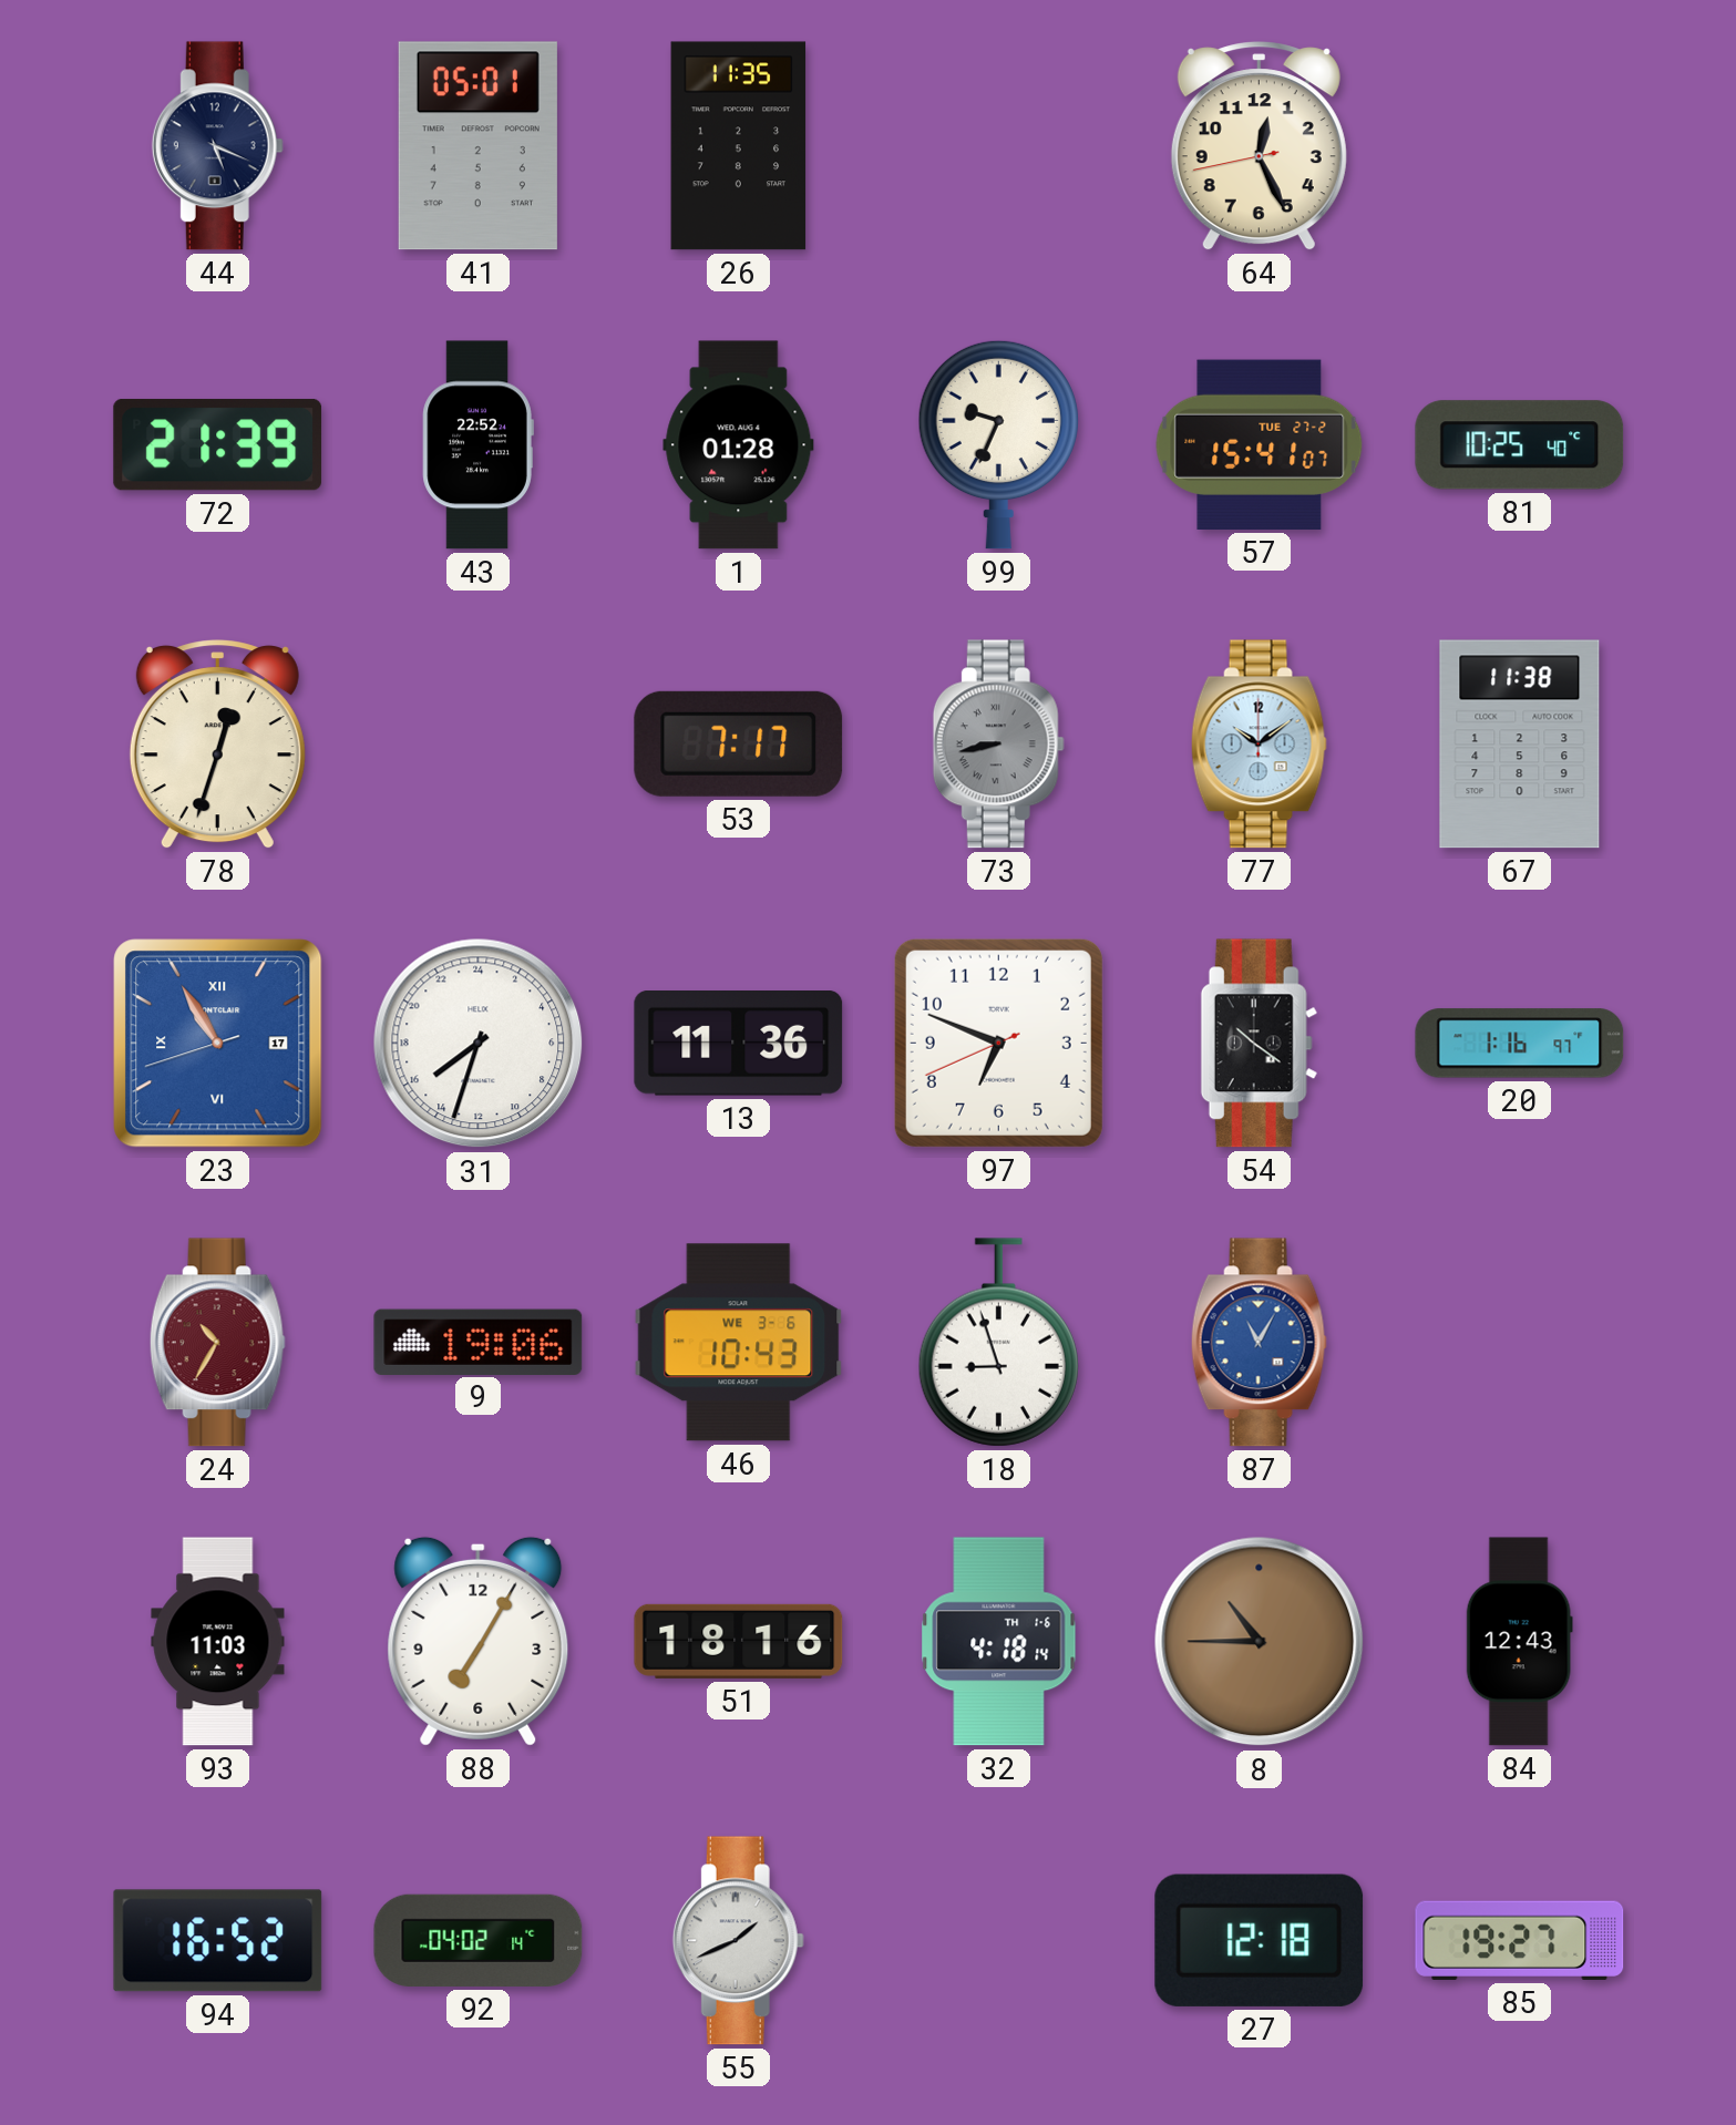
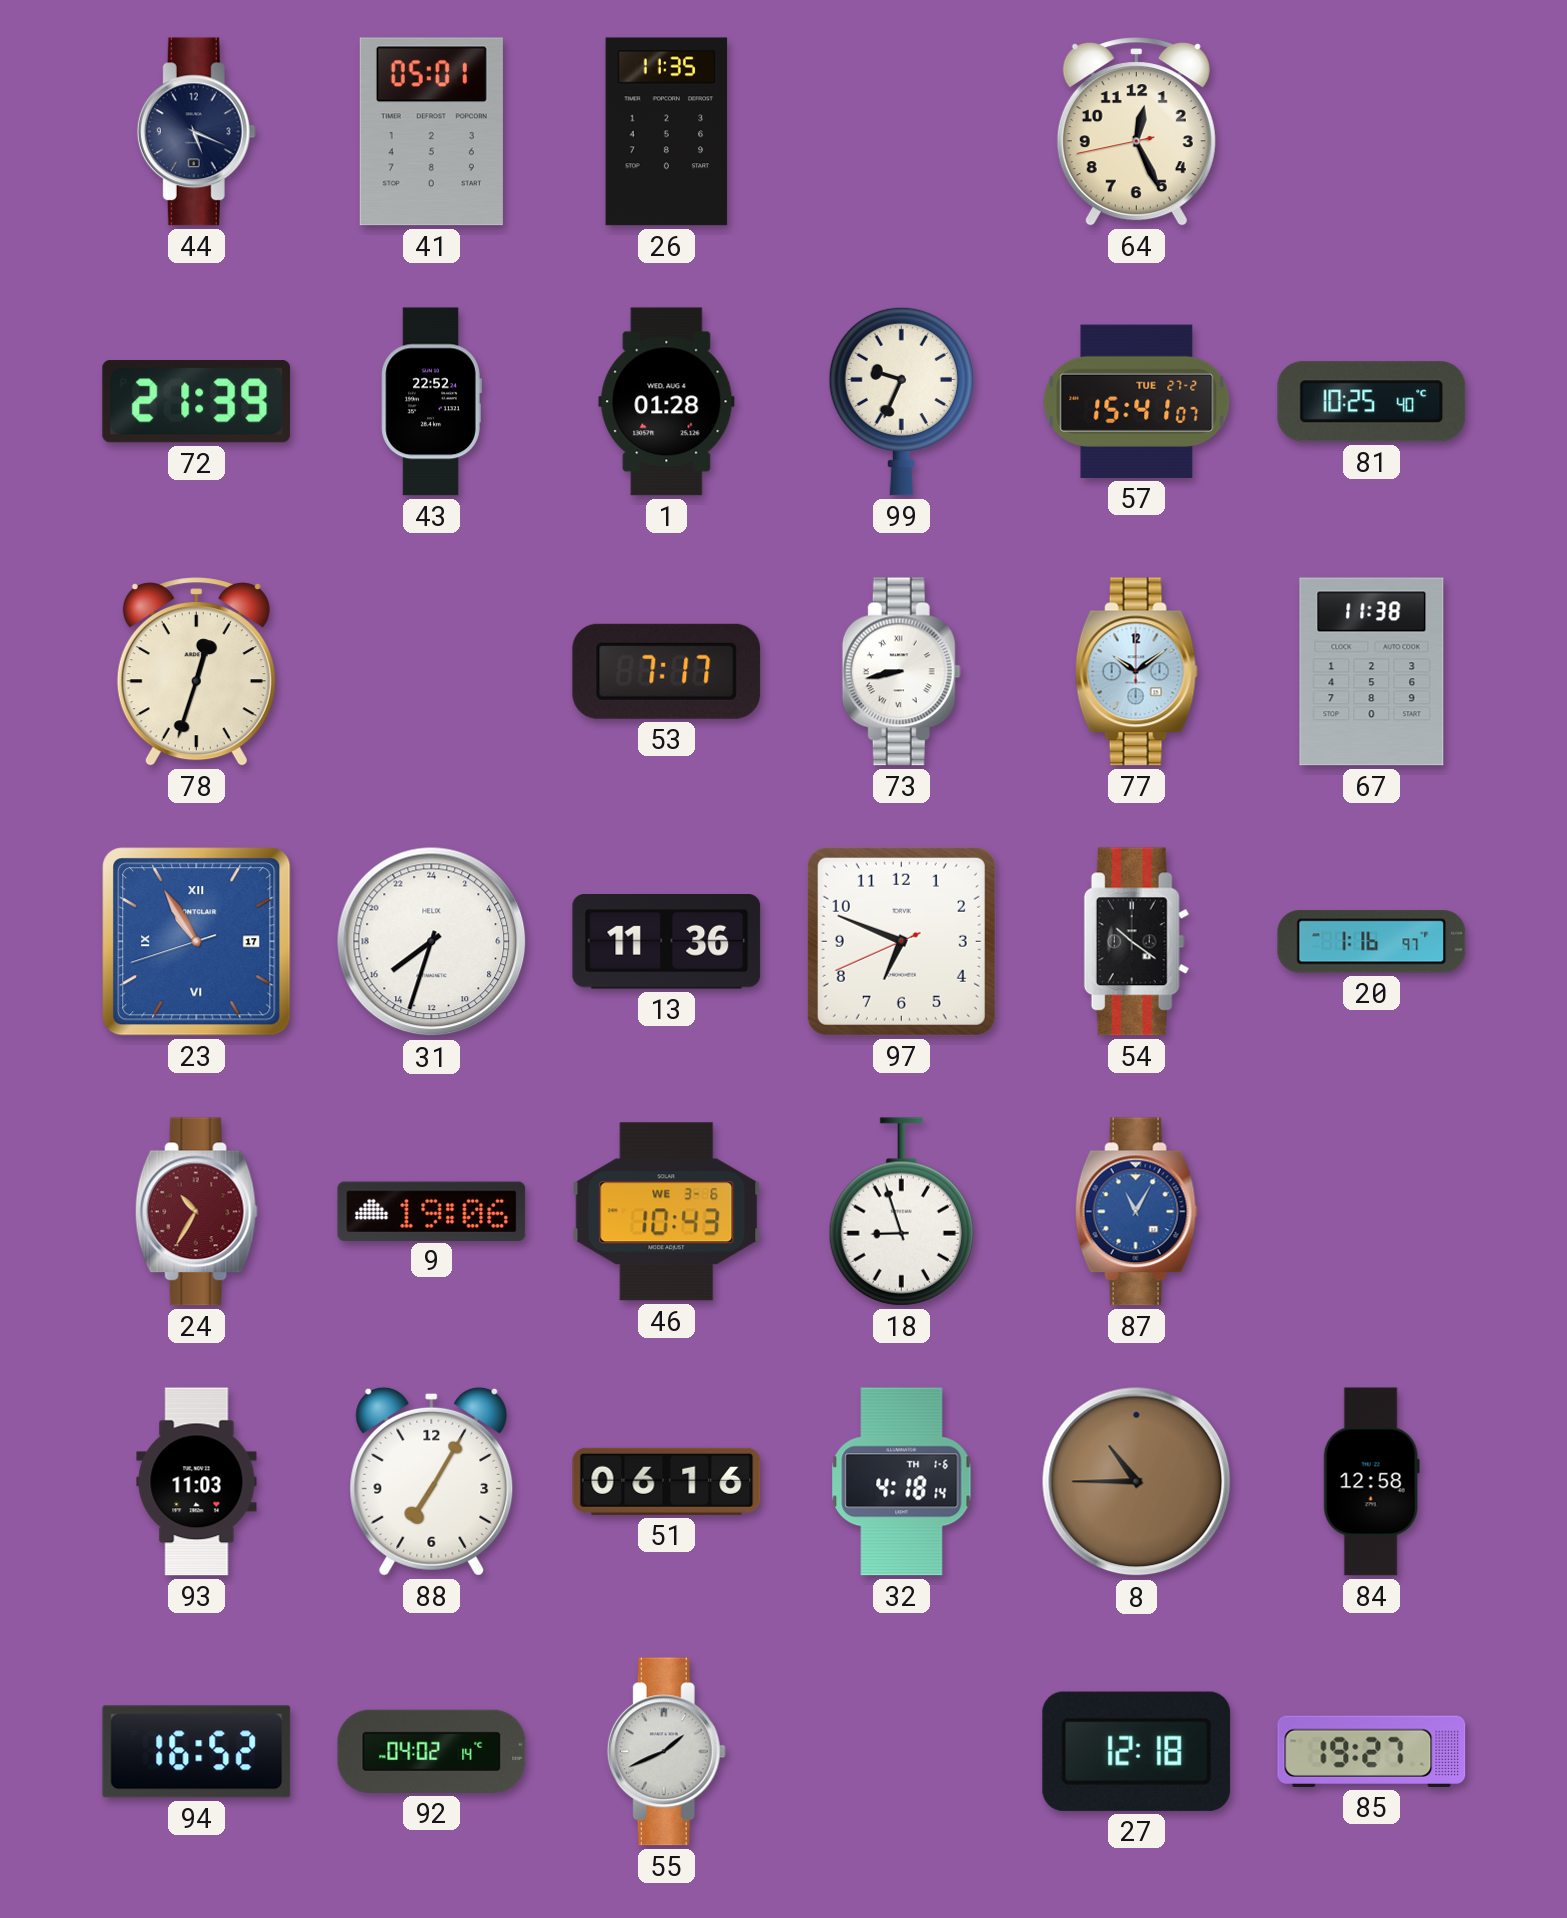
73 dial: grey -> white
51: 18:16 -> 06:16
84: 12:43 -> 12:58
